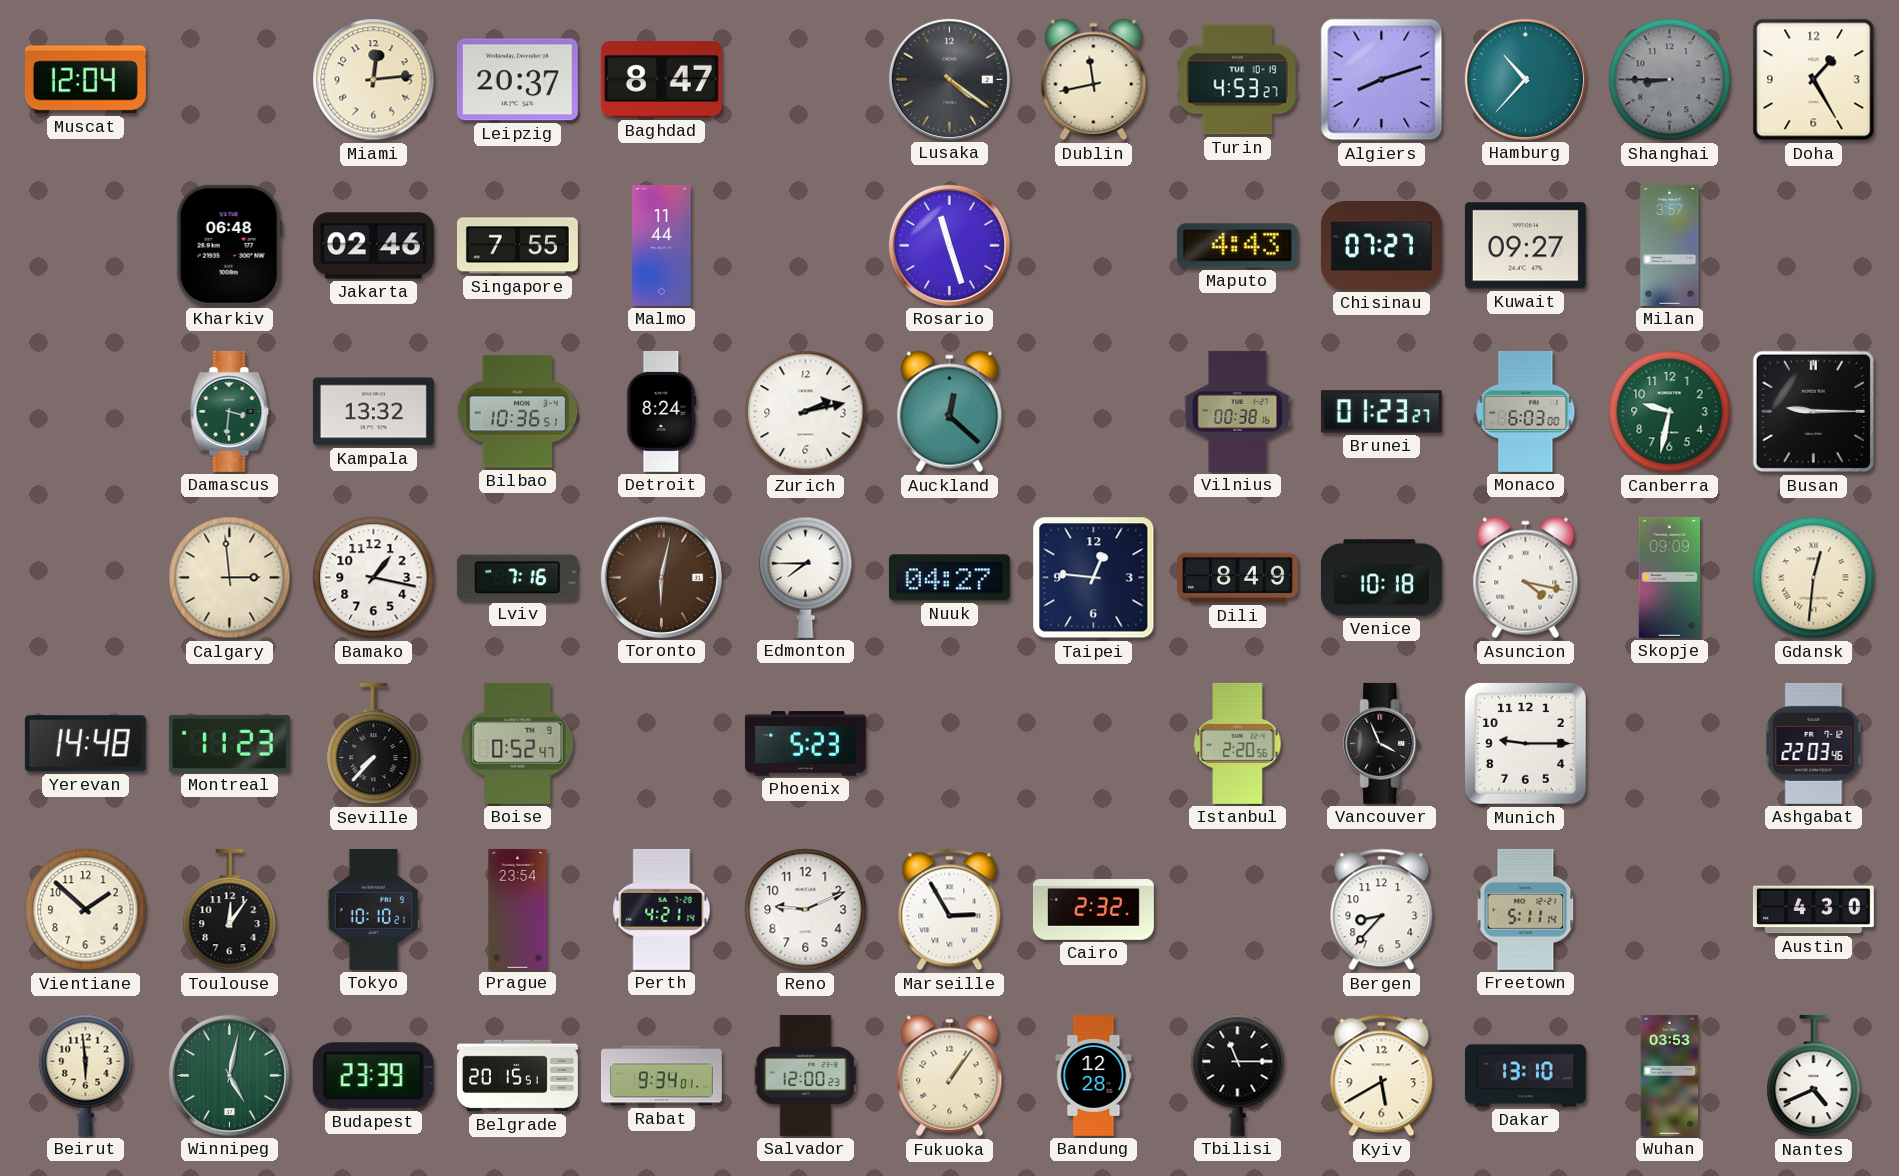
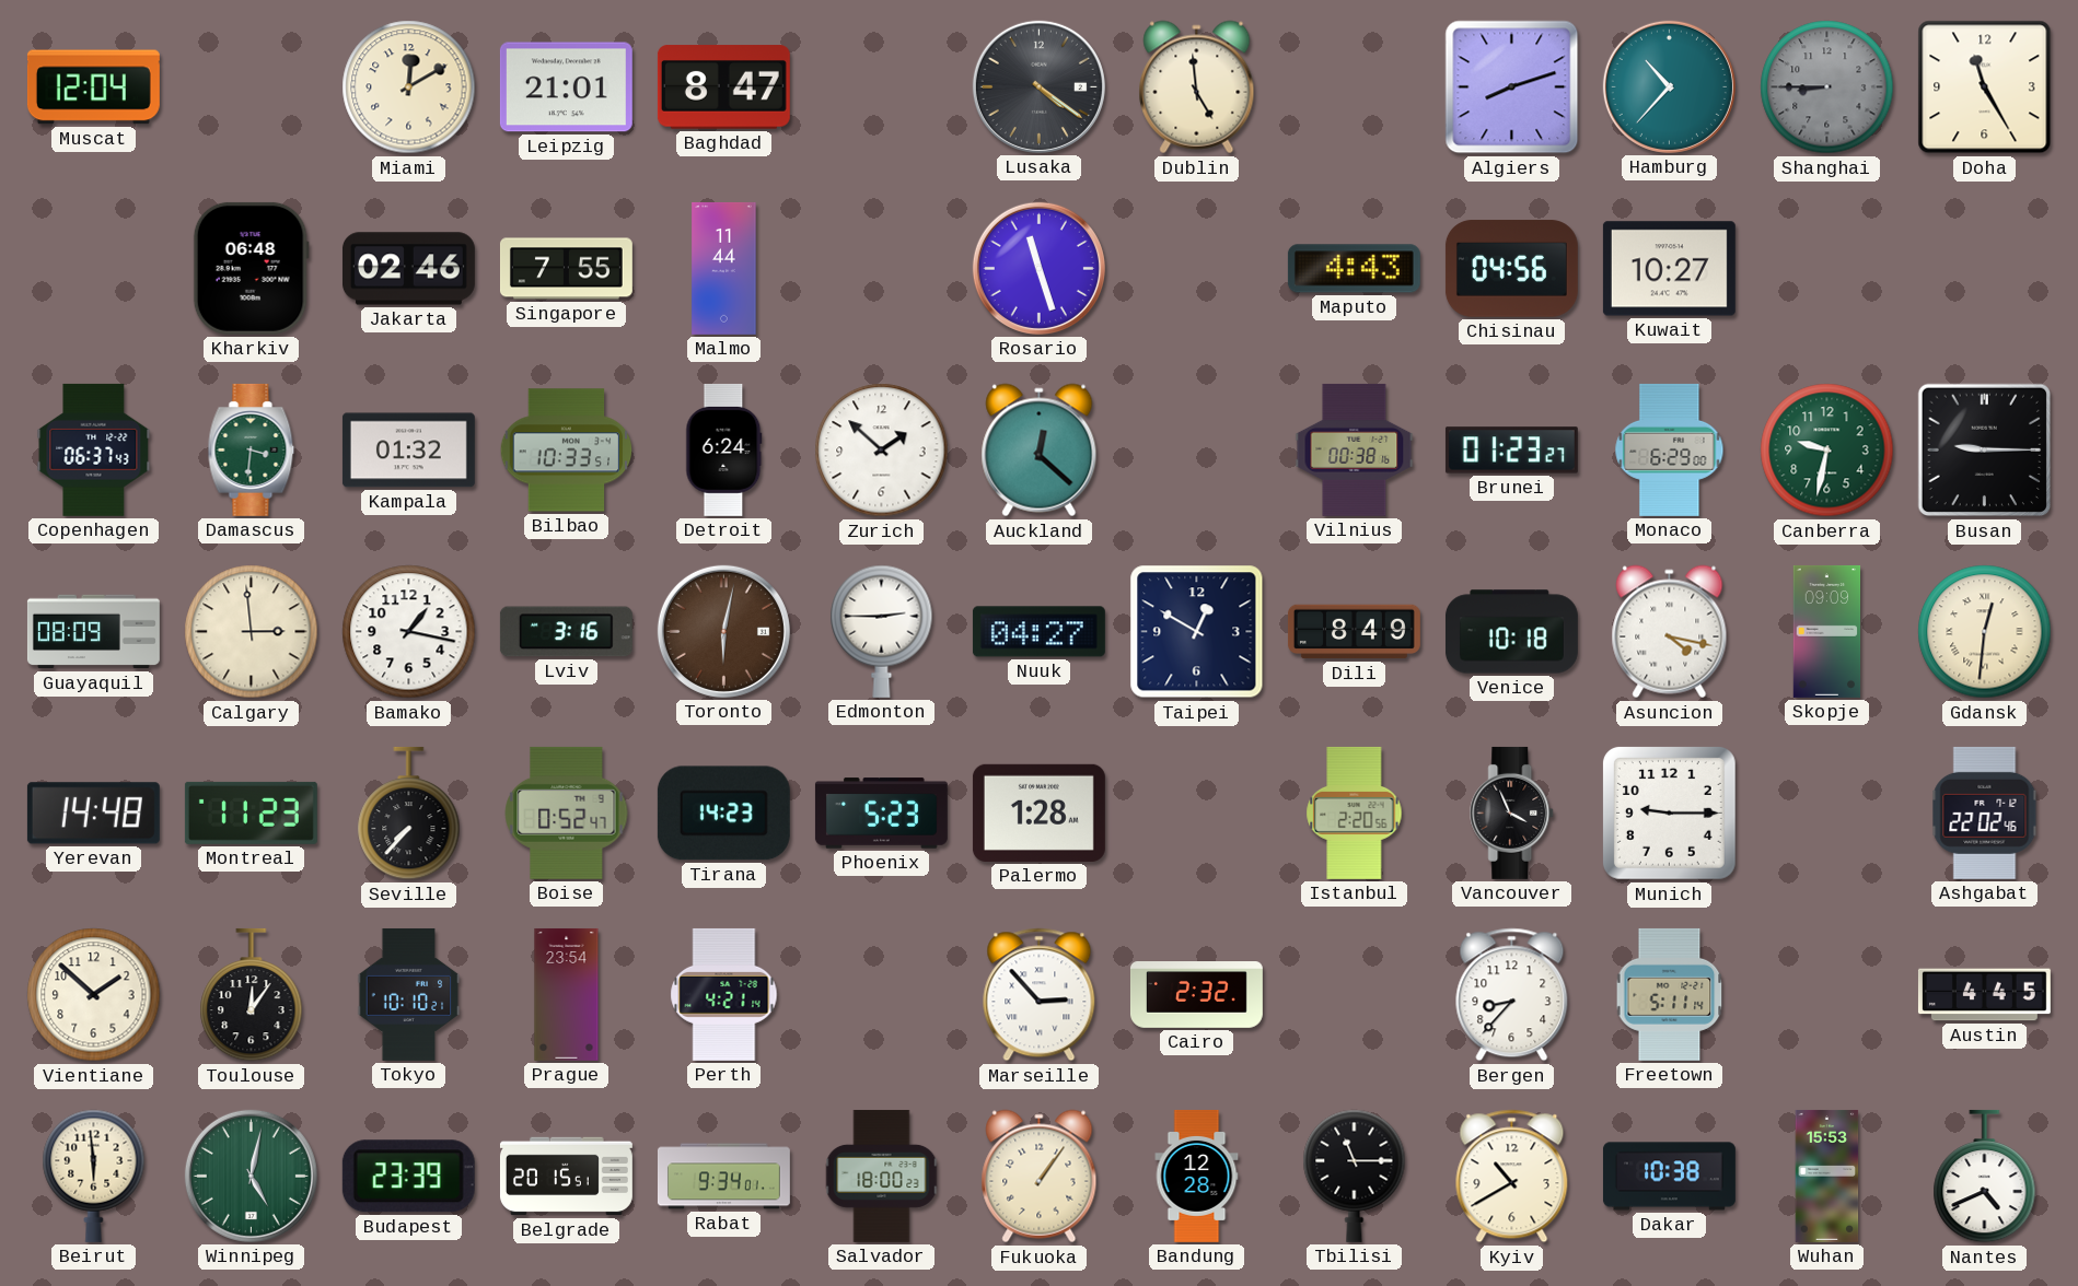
Miami: 12:14 -> 12:10
Leipzig: 20:37 -> 21:01
Dublin: 11:43 -> 4:59
Turin: 4:53 -> none
Doha: 1:25 -> 11:25
Chisinau: 07:27 -> 04:56
Kuwait: 09:27 -> 10:27
Milan: 3:57 -> none
Copenhagen: none -> 06:37
Kampala: 13:32 -> 01:32
Bilbao: 10:36 -> 10:33
Detroit: 8:24 -> 6:24
Zurich: 2:13 -> 1:52
Monaco: 6:03 -> 6:29
Guayaquil: none -> 08:09
Lviv: 7:16 -> 3:16
Edmonton: 7:45 -> 2:45
Taipei: 12:46 -> 12:50
Tirana: none -> 14:23
Palermo: none -> 1:28
Ashgabat: 22:03 -> 22:02
Reno: 9:11 -> none
Marseille: 2:55 -> 2:53
Austin: 4:30 -> 4:45
Salvador: 12:00 -> 18:00
Kyiv: 5:40 -> 10:40
Dakar: 13:10 -> 10:38
Wuhan: 03:53 -> 15:53
